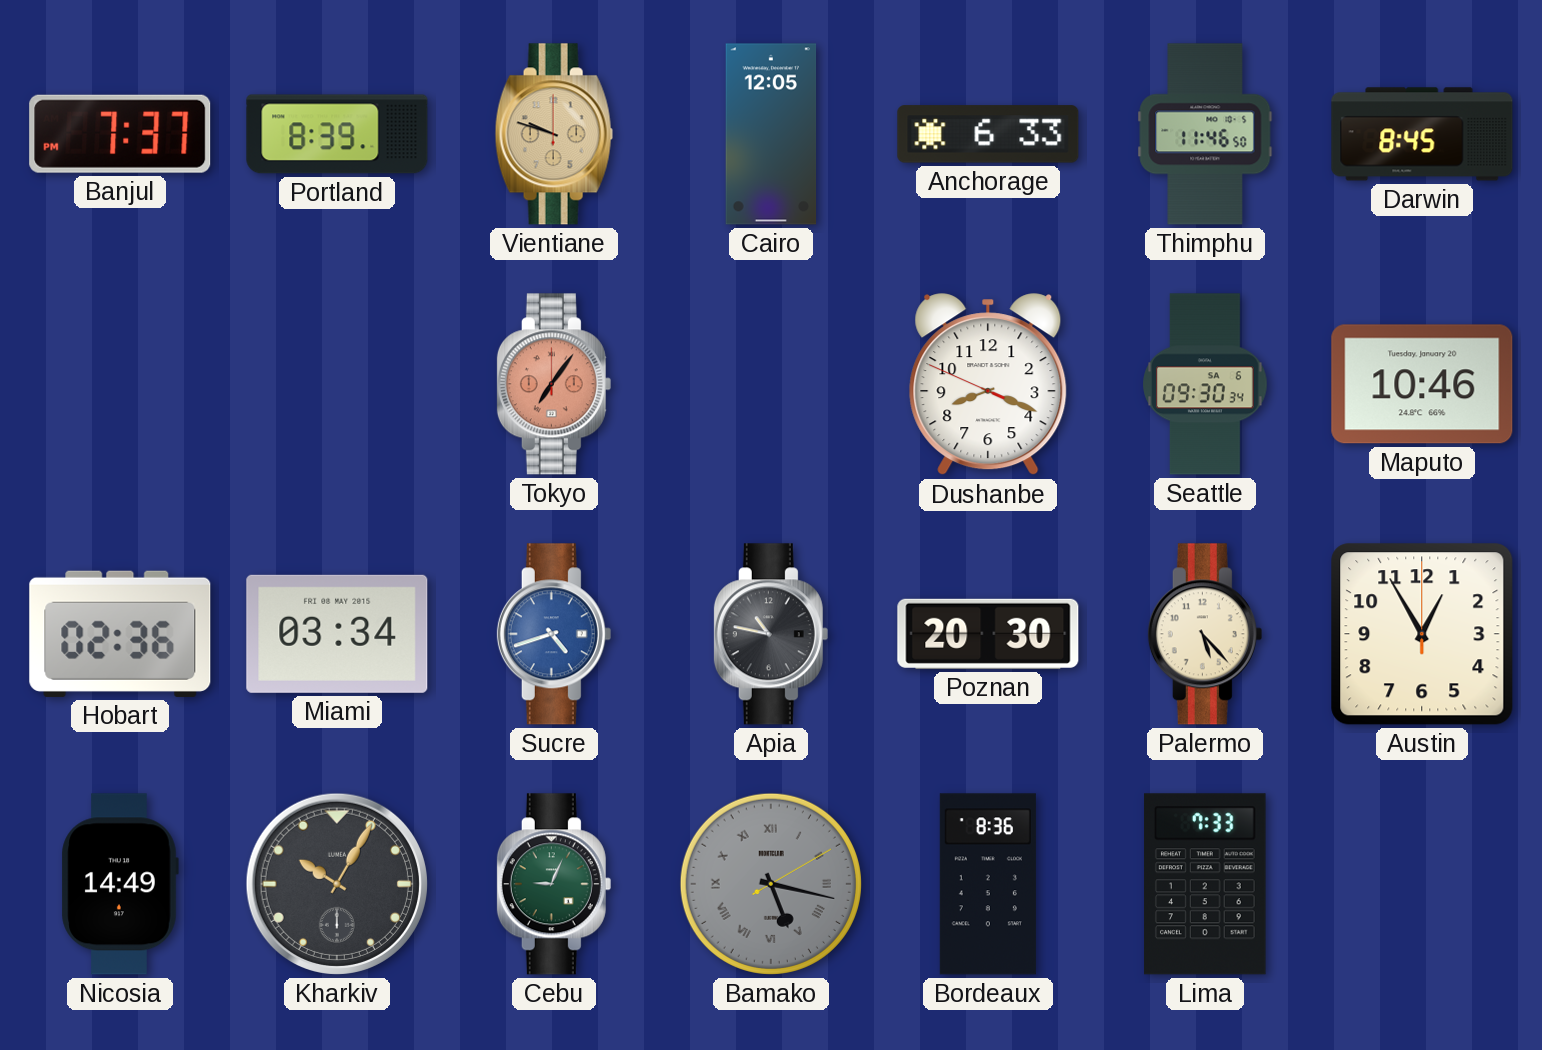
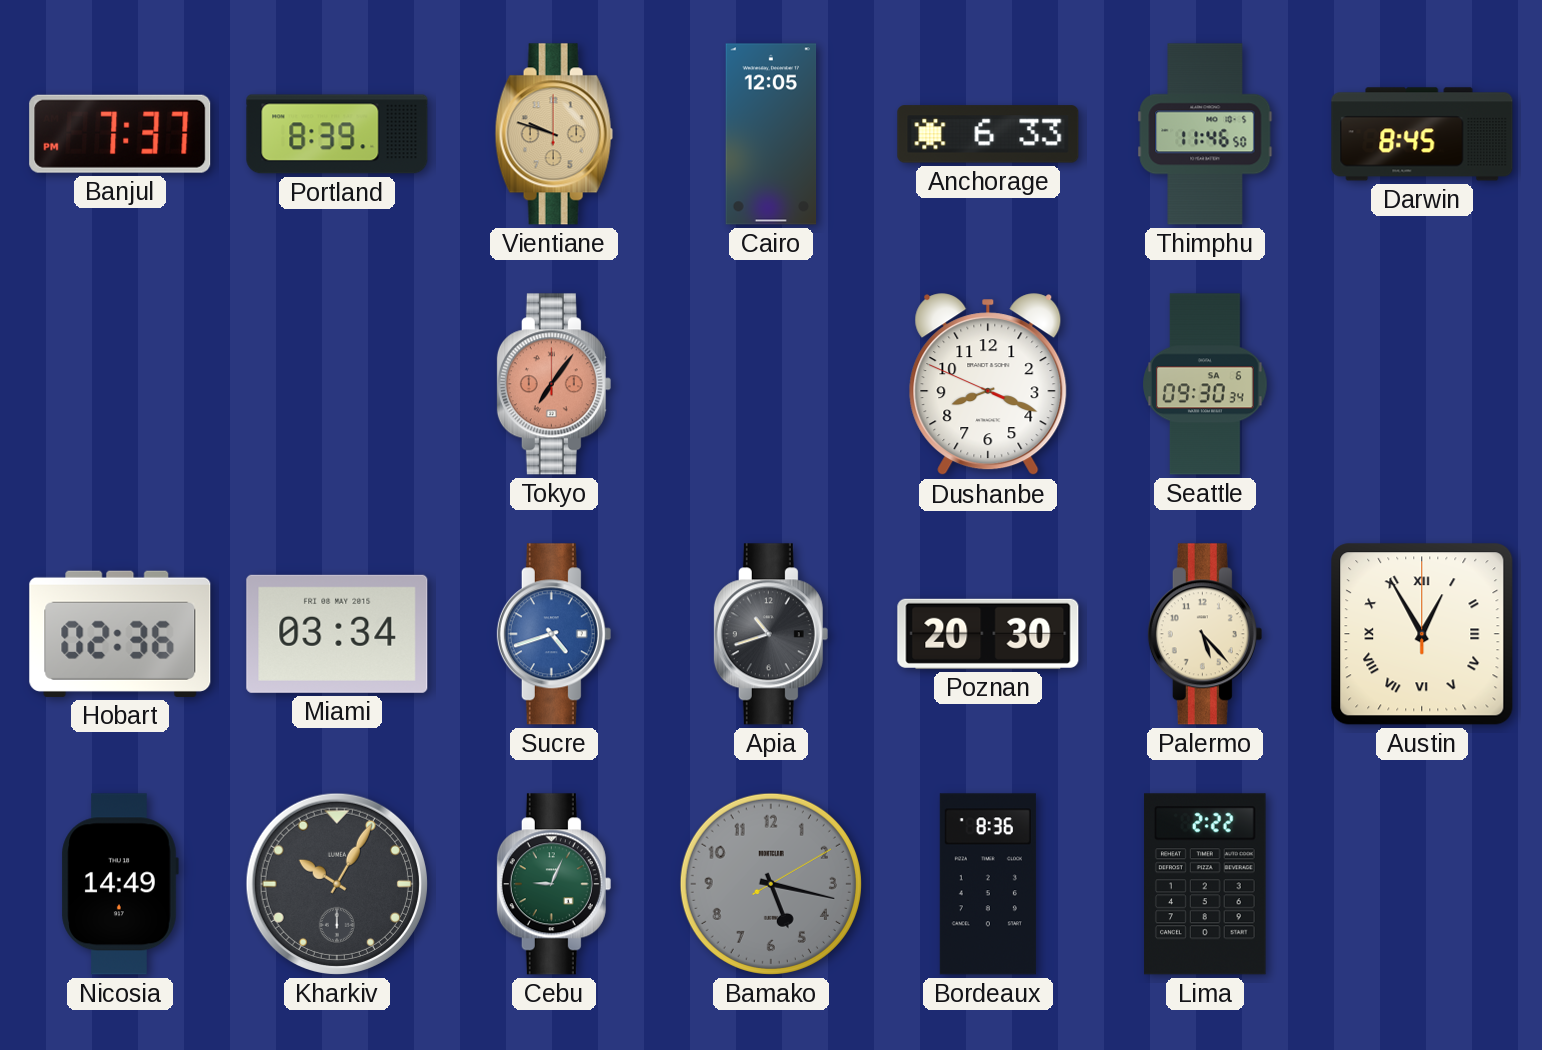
Maputo: 10:46 -> none
Apia: 10:47 -> 10:42
Austin numerals: Arabic -> Roman
Bamako numerals: Roman -> Arabic
Lima: 7:33 -> 2:22
